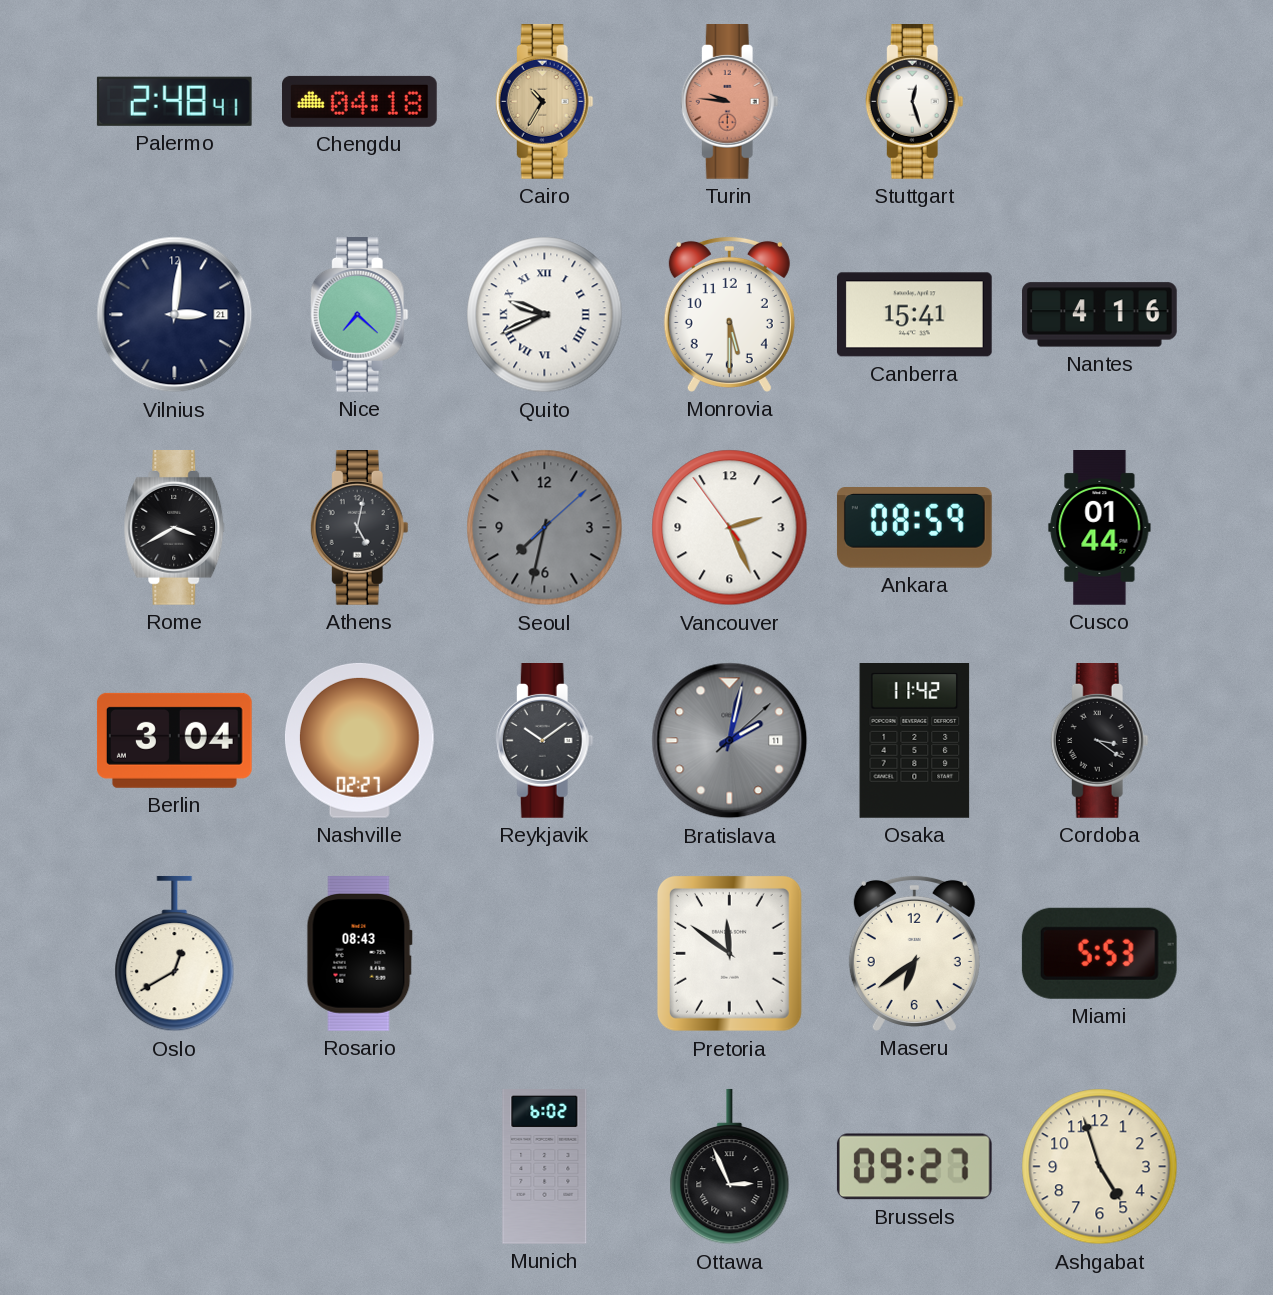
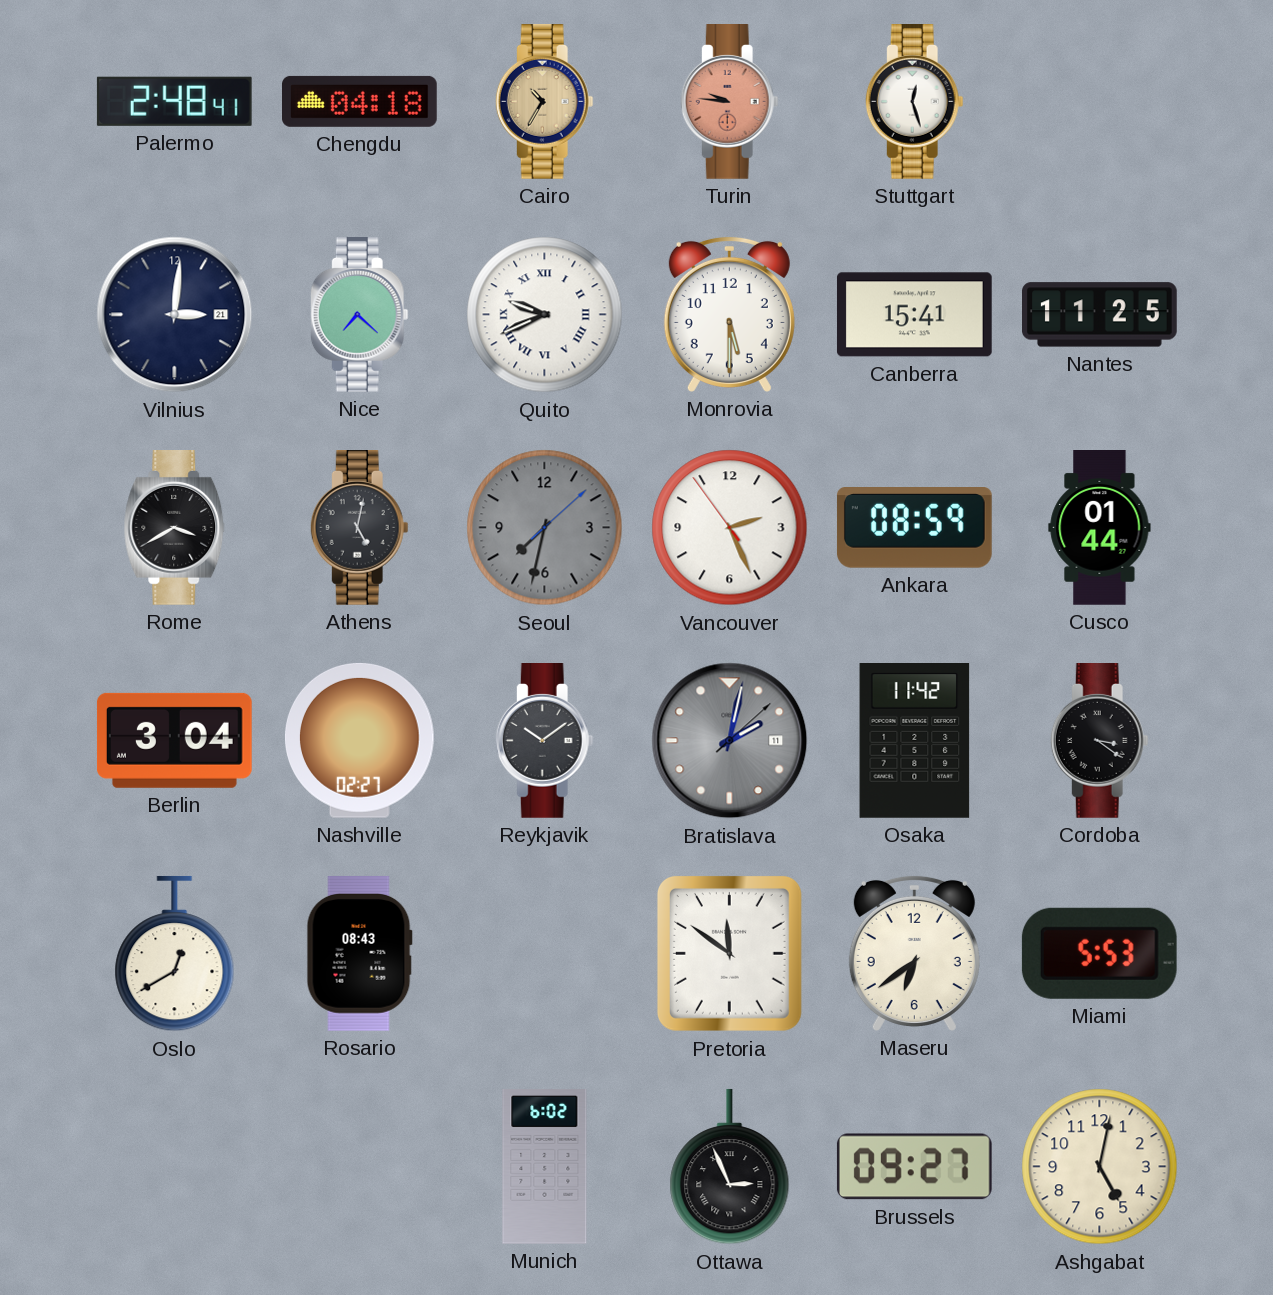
Nantes: 4:16 -> 11:25
Ashgabat: 4:57 -> 5:02
